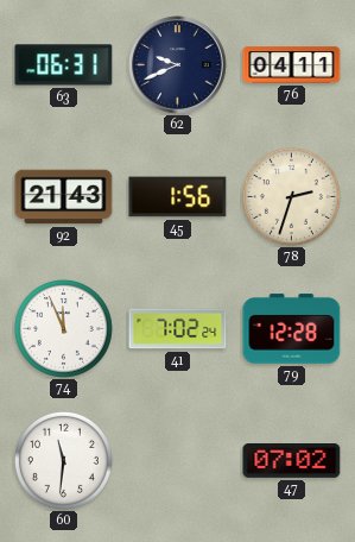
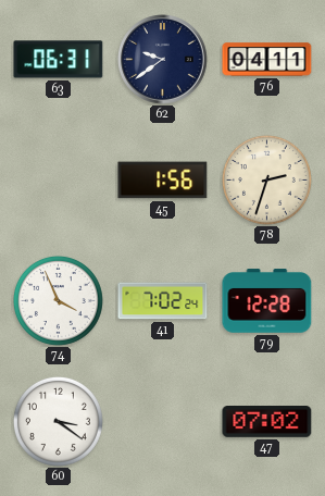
62: 9:41 -> 9:39
92: 21:43 -> none
74: 11:56 -> 3:56
60: 11:31 -> 3:21
